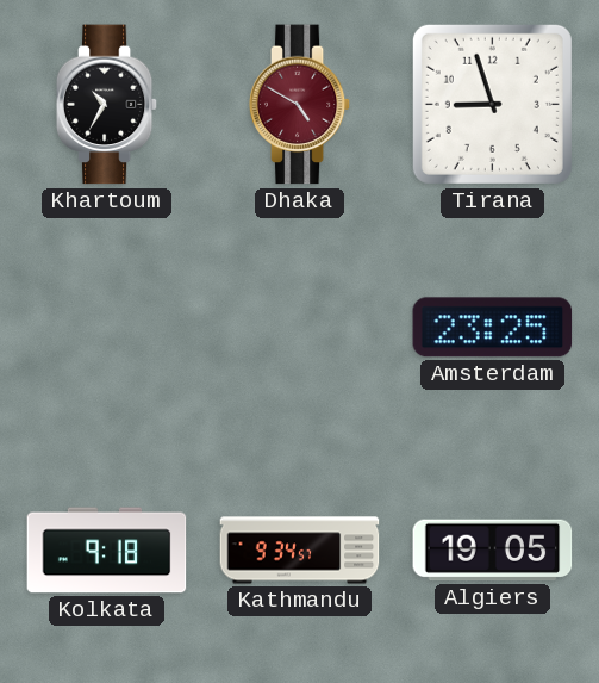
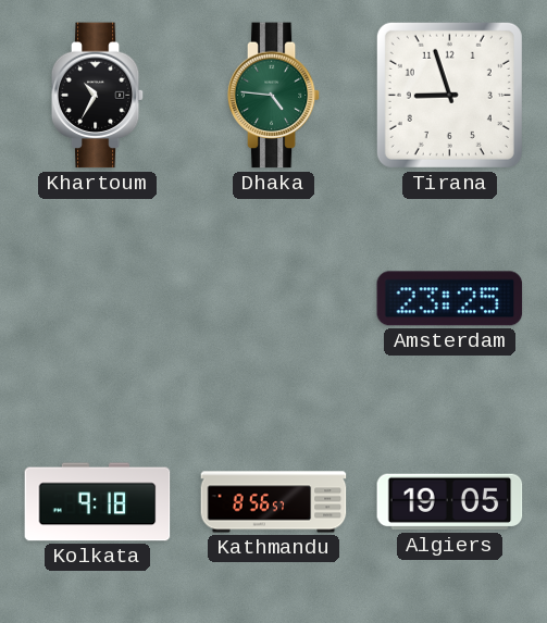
Dhaka: 4:50 -> 4:46
Dhaka dial: burgundy -> green
Kathmandu: 9:34 -> 8:56
